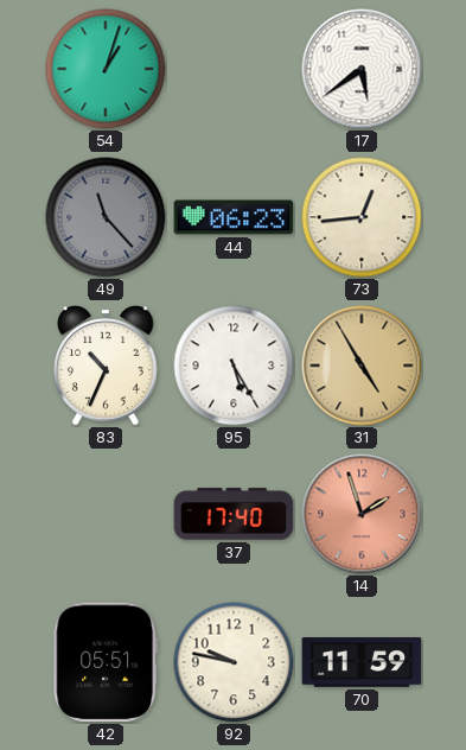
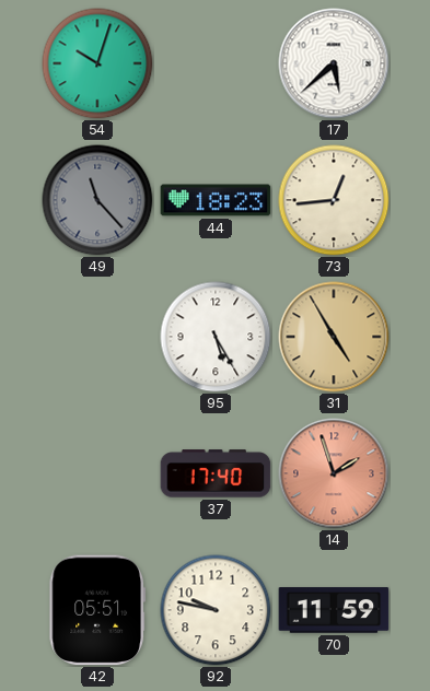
54: 1:03 -> 10:03
17: 5:39 -> 5:38
44: 06:23 -> 18:23
83: 10:34 -> none
